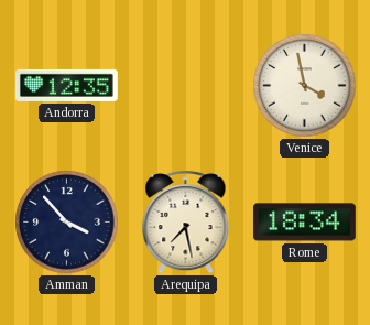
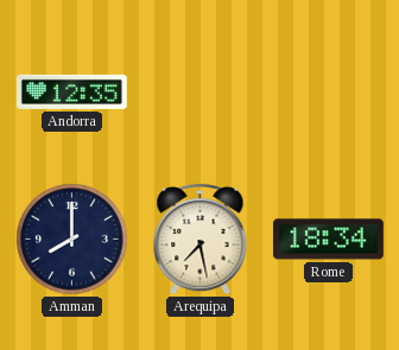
Venice: 3:58 -> none
Amman: 3:53 -> 8:00
